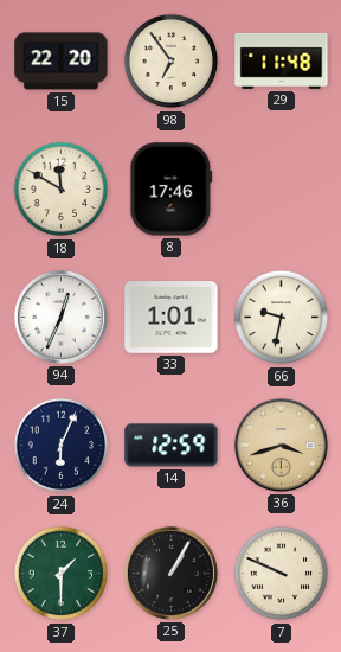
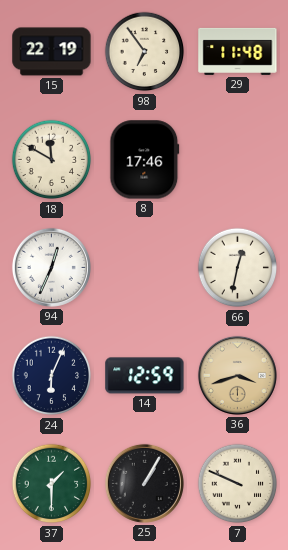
15: 22:20 -> 22:19
33: 1:01 -> none
66: 9:32 -> 12:32
